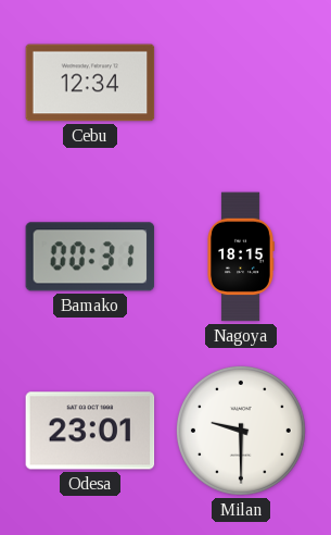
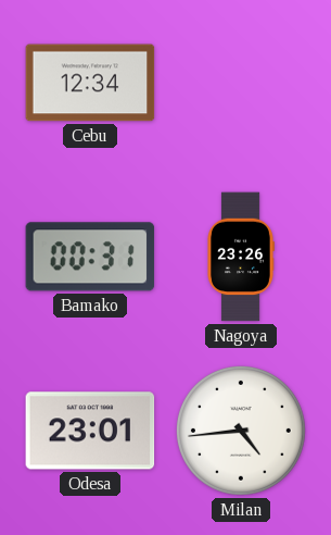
Nagoya: 18:15 -> 23:26
Milan: 9:30 -> 4:44
